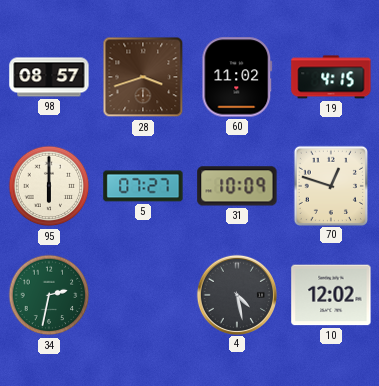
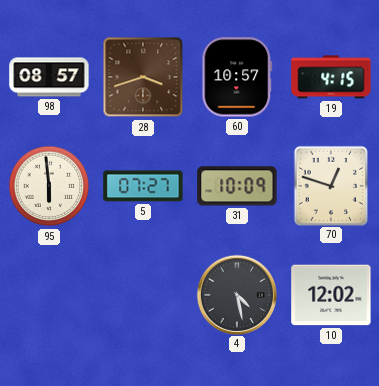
60: 11:02 -> 10:57
95: 6:00 -> 5:59
34: 2:32 -> none
